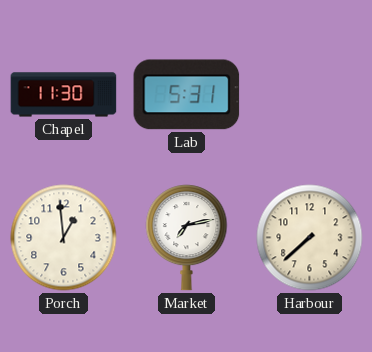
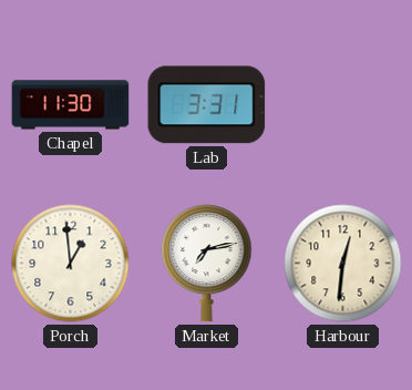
Lab: 5:31 -> 3:31
Harbour: 7:38 -> 12:31
